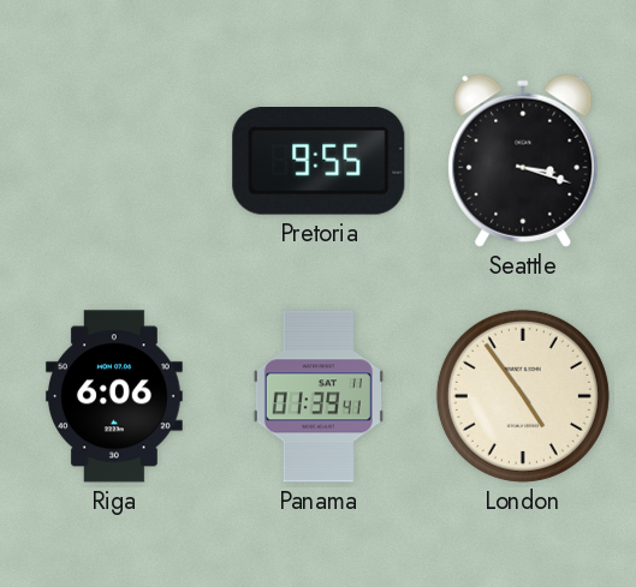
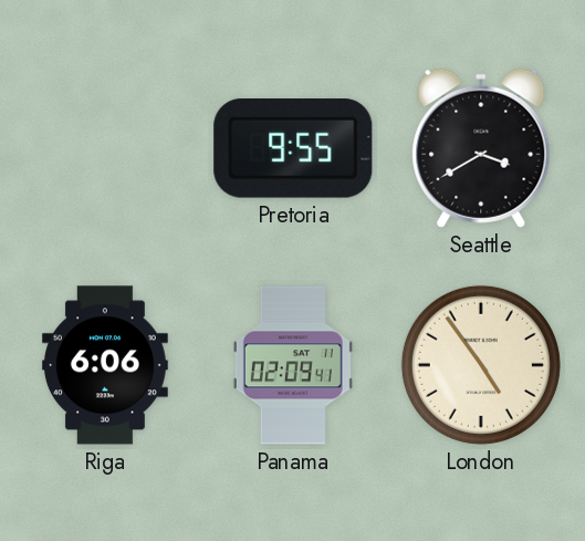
Seattle: 3:18 -> 3:40
Panama: 01:39 -> 02:09
